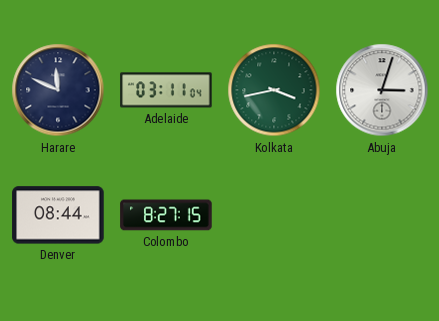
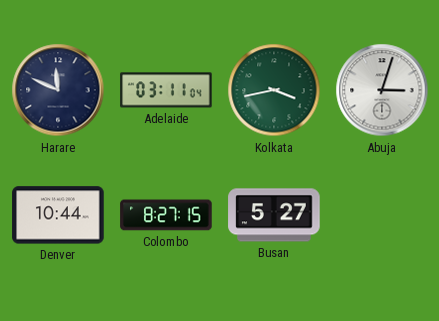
Denver: 08:44 -> 10:44
Busan: none -> 5:27
